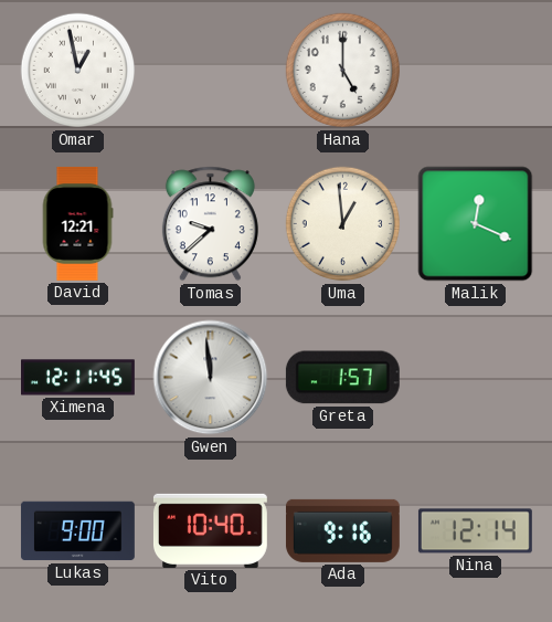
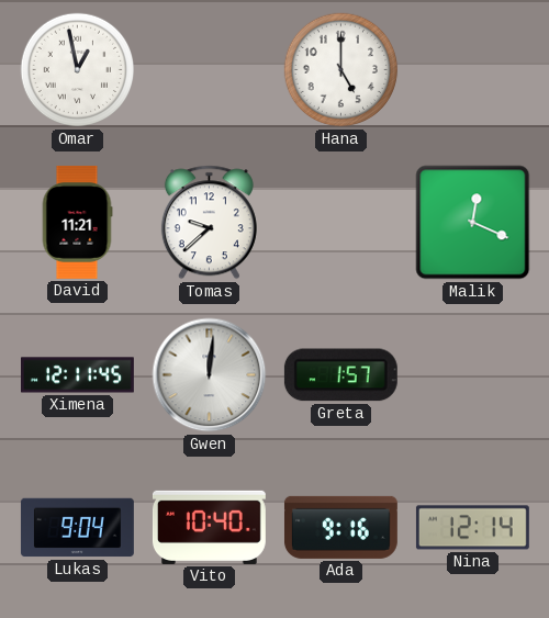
David: 12:21 -> 11:21
Uma: 12:59 -> none
Gwen: 11:59 -> 12:01
Lukas: 9:00 -> 9:04
